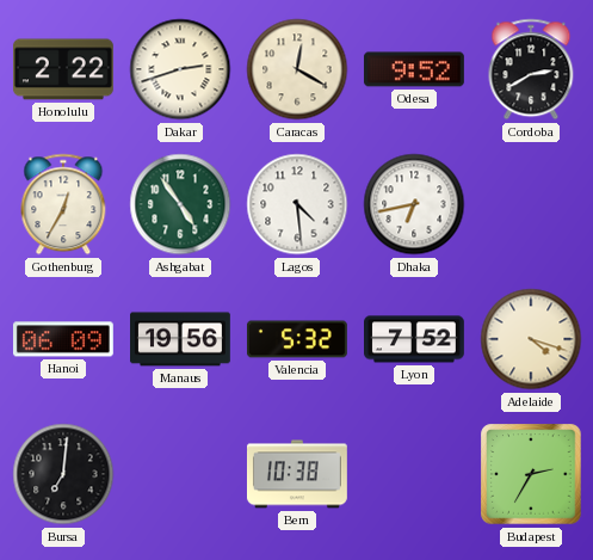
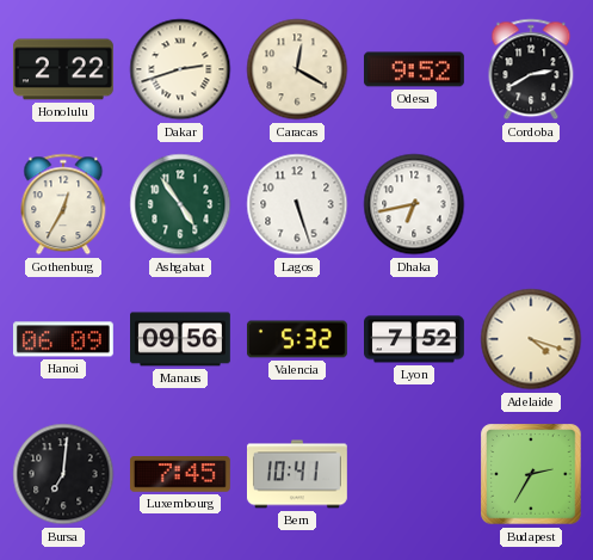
Lagos: 4:29 -> 5:27
Manaus: 19:56 -> 09:56
Luxembourg: none -> 7:45
Bern: 10:38 -> 10:41
